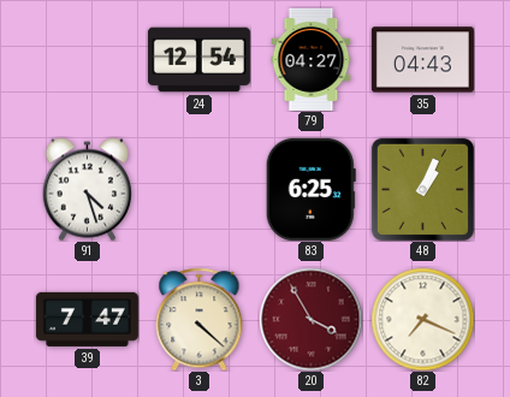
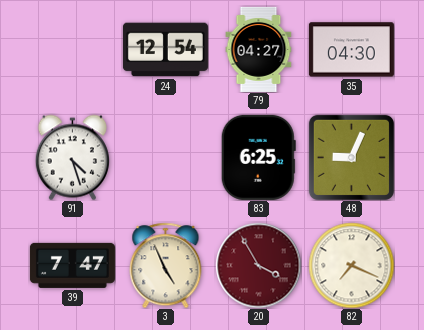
35: 04:43 -> 04:30
48: 1:04 -> 9:04
3: 4:22 -> 4:56
